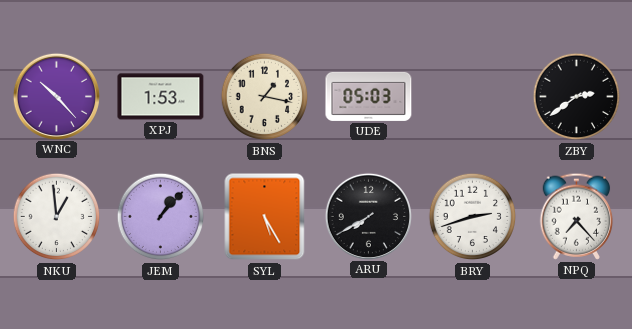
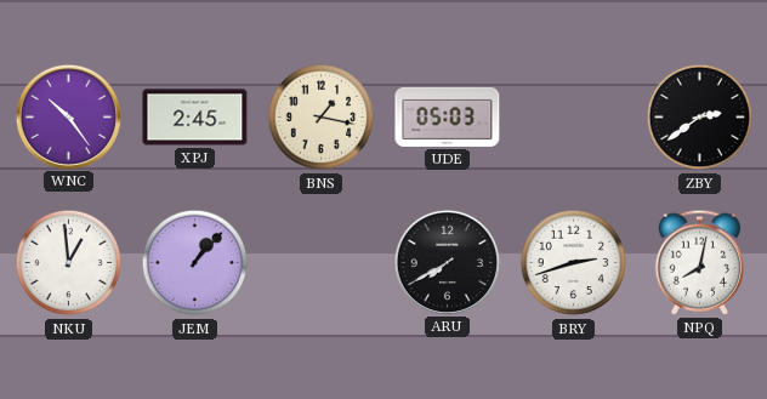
WNC: 10:23 -> 10:24
XPJ: 1:53 -> 2:45
SYL: 5:25 -> none
NPQ: 7:23 -> 8:02
